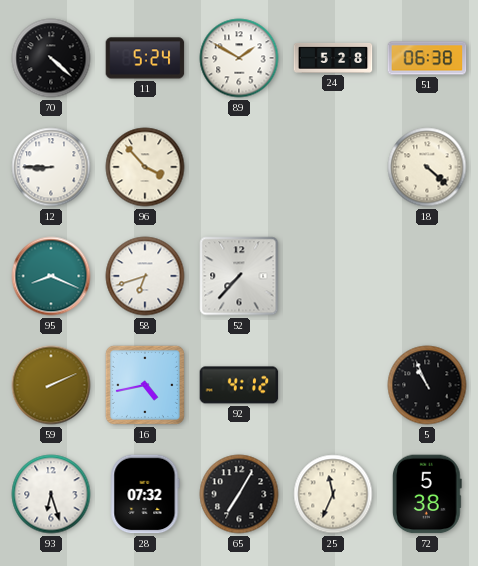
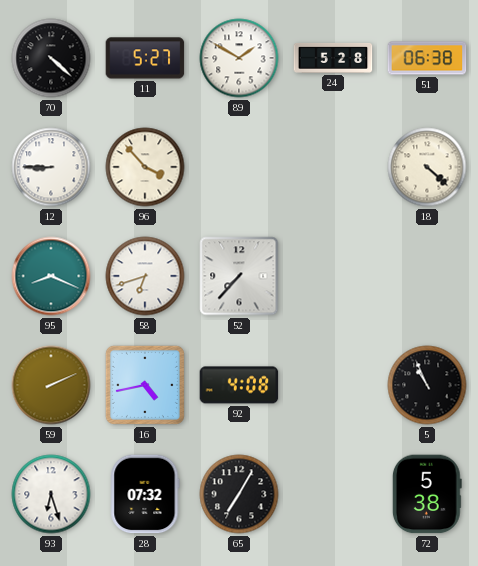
11: 5:24 -> 5:27
92: 4:12 -> 4:08
25: 11:34 -> none
